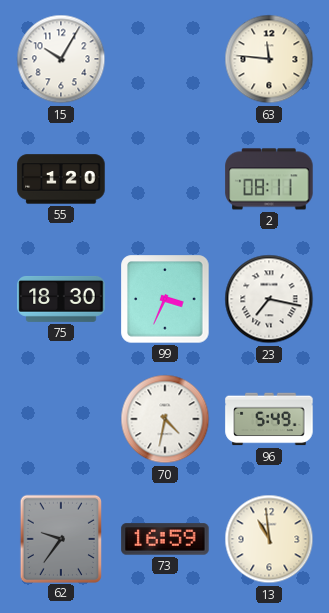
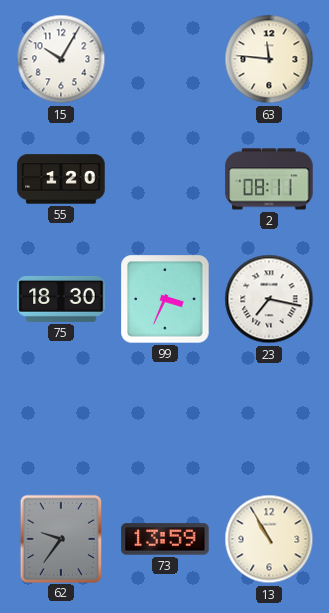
70: 4:32 -> none
96: 5:49 -> none
73: 16:59 -> 13:59
13: 10:59 -> 10:55
